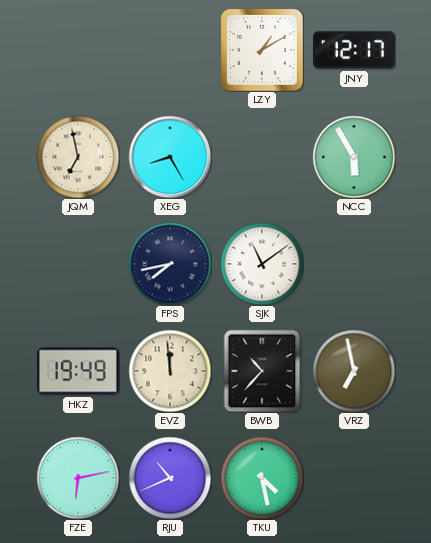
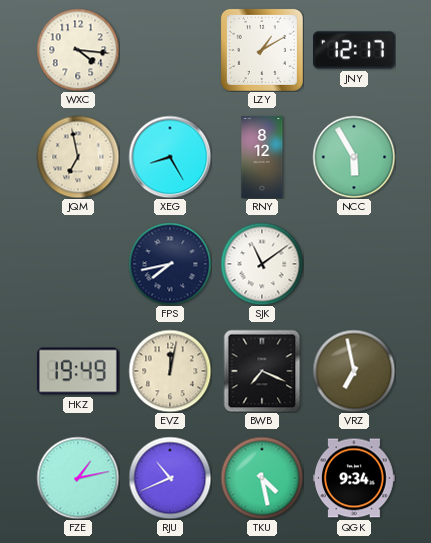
WXC: none -> 4:16
RNY: none -> 8:12
EVZ: 11:59 -> 12:02
BWB: 10:37 -> 7:19
FZE: 6:13 -> 1:13
QGK: none -> 9:34
